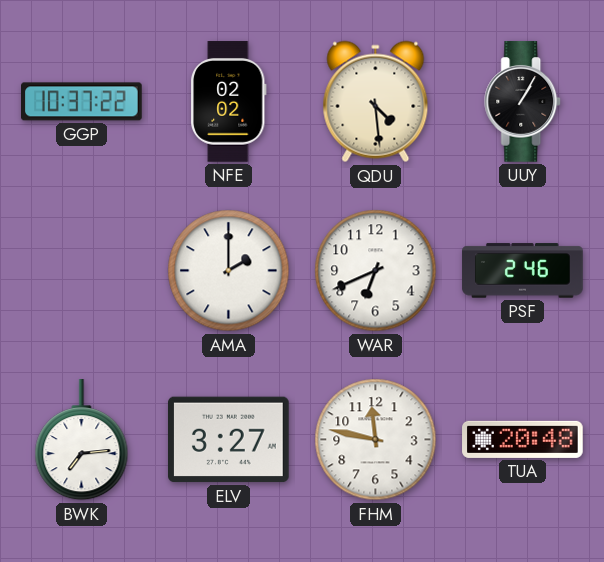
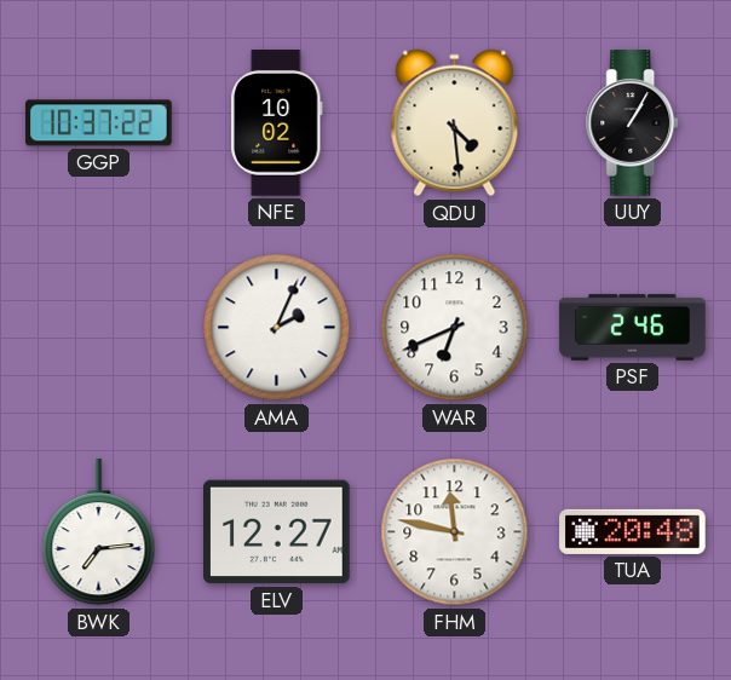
NFE: 02:02 -> 10:02
AMA: 2:00 -> 2:04
ELV: 3:27 -> 12:27
